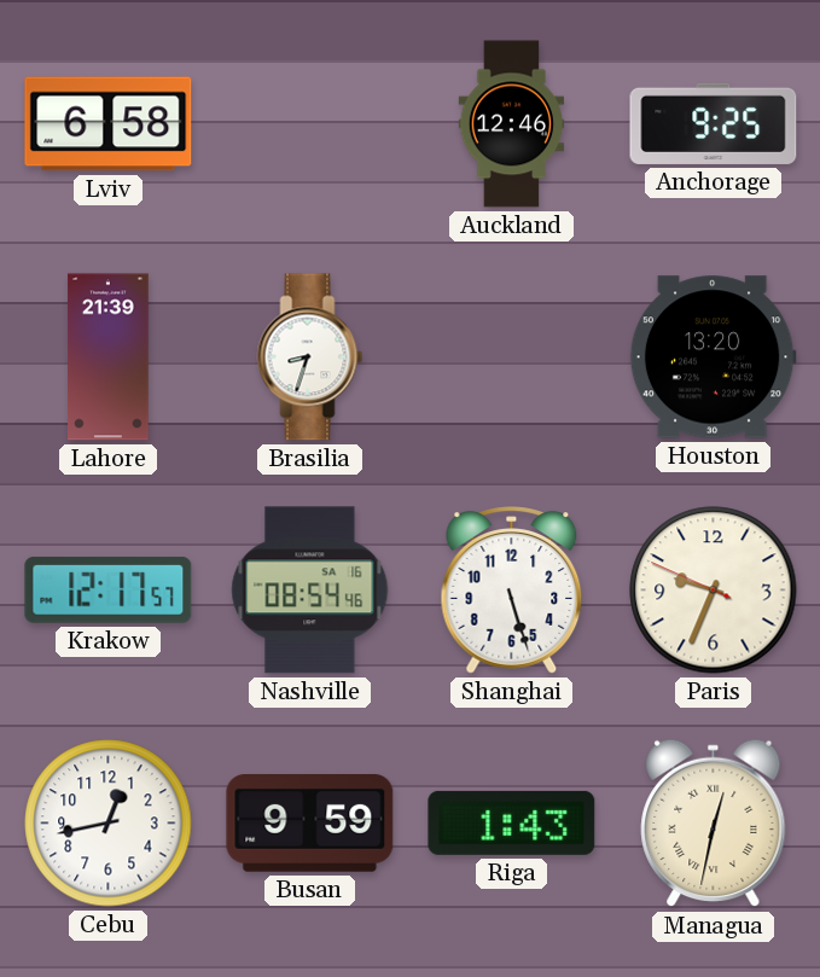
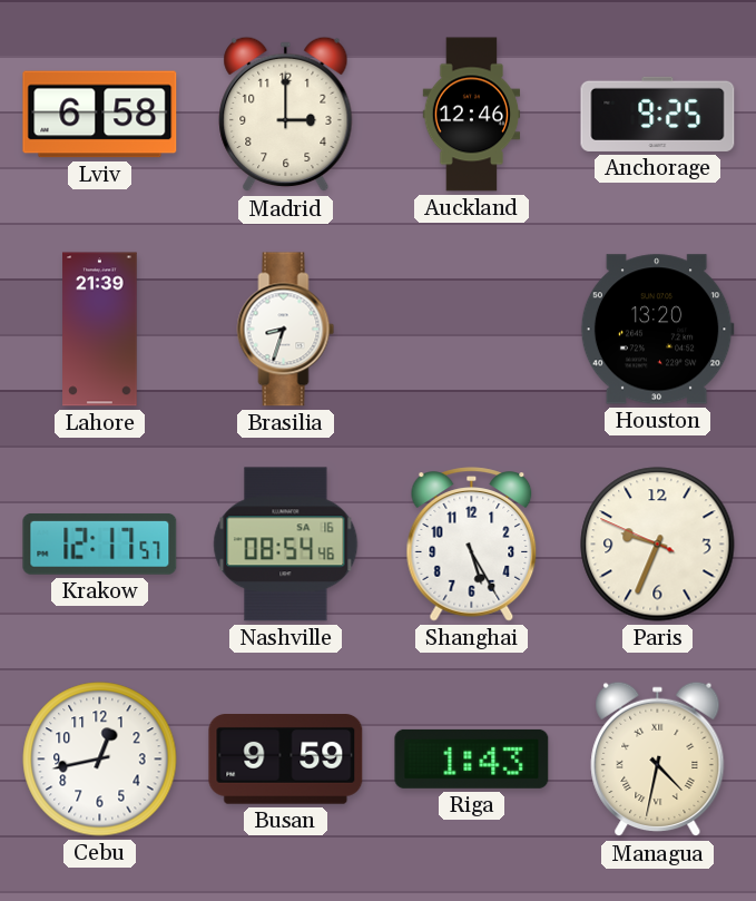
Madrid: none -> 3:00
Shanghai: 5:27 -> 5:25
Managua: 12:32 -> 4:32
